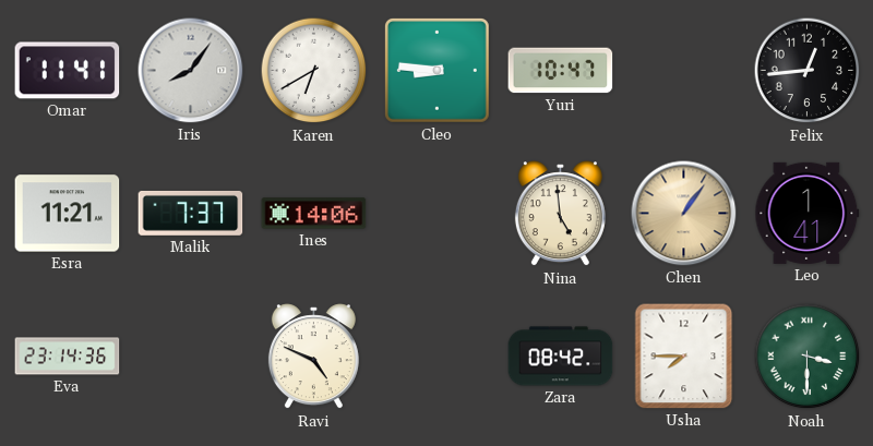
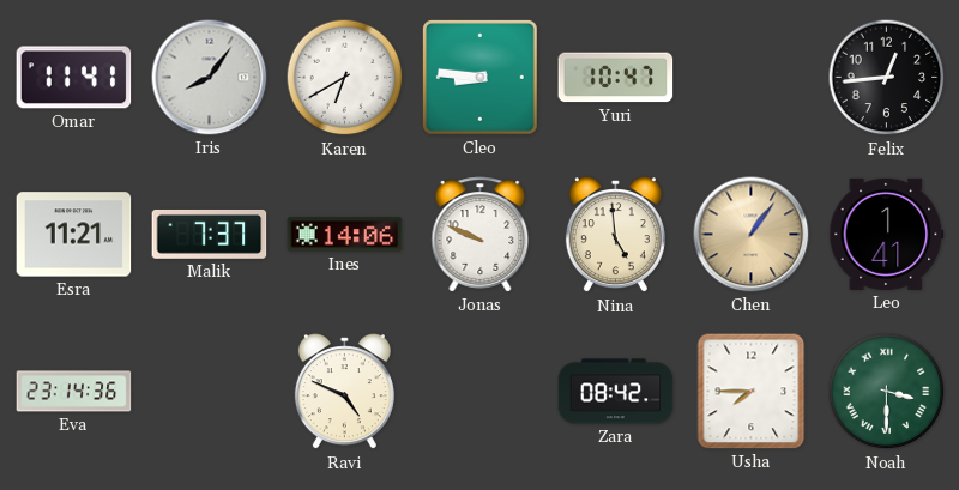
Jonas: none -> 9:49
